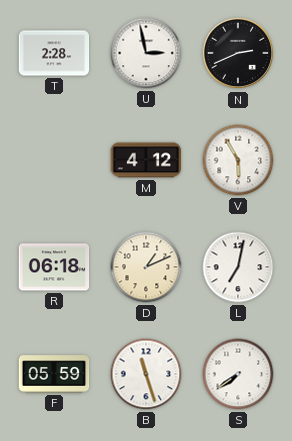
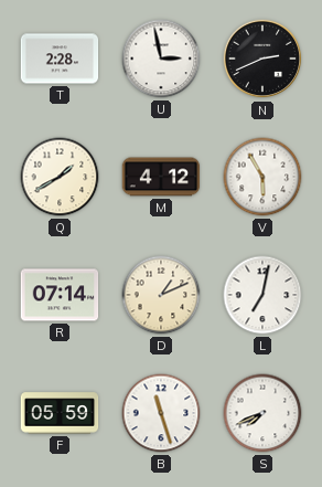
Q: none -> 1:40
R: 06:18 -> 07:14
S: 7:39 -> 7:41
